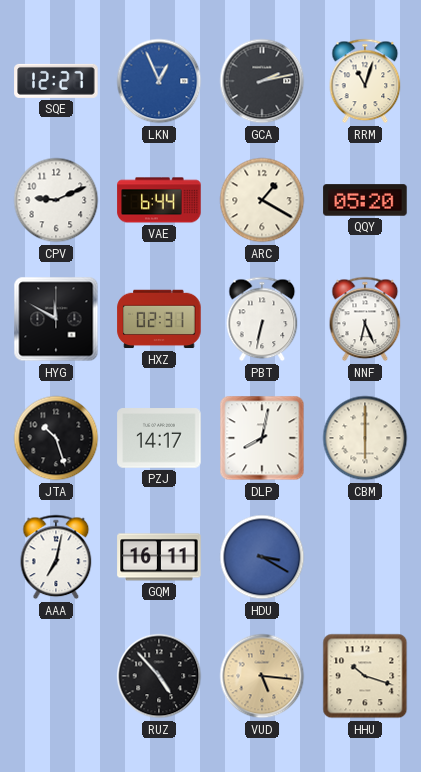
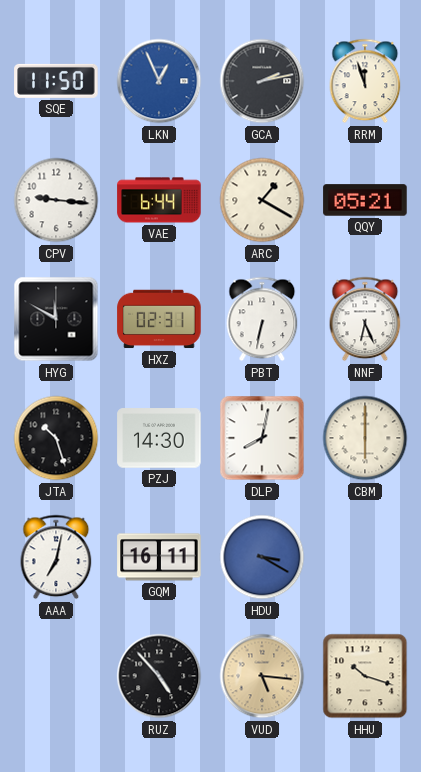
SQE: 12:27 -> 11:50
RRM: 11:03 -> 11:57
CPV: 9:11 -> 9:16
QQY: 05:20 -> 05:21
PZJ: 14:17 -> 14:30
